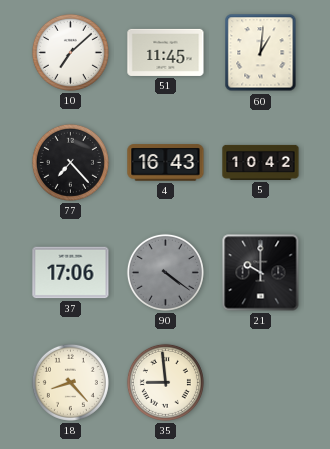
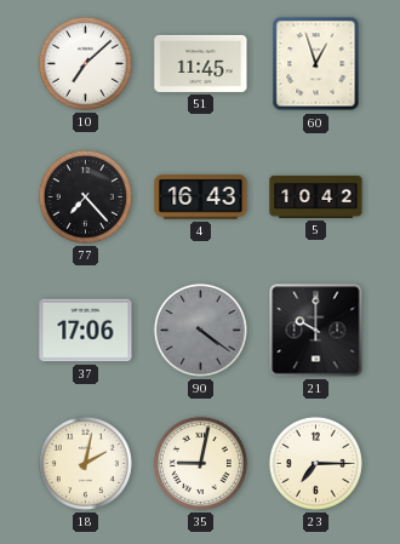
60: 1:01 -> 12:57
18: 8:23 -> 2:02
35: 8:59 -> 9:02
23: none -> 7:15
